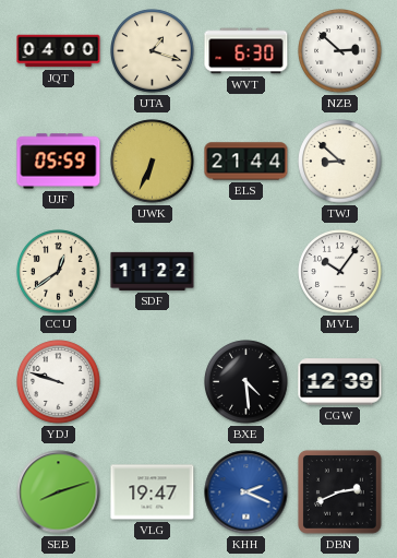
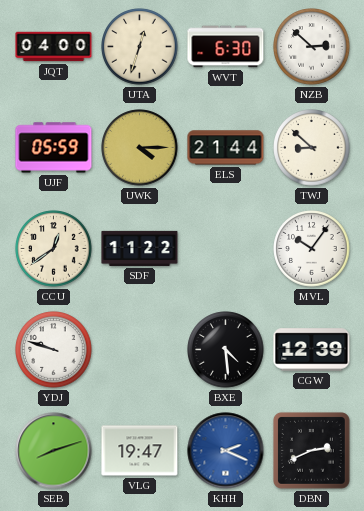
UTA: 1:18 -> 12:33
UWK: 6:34 -> 4:15
